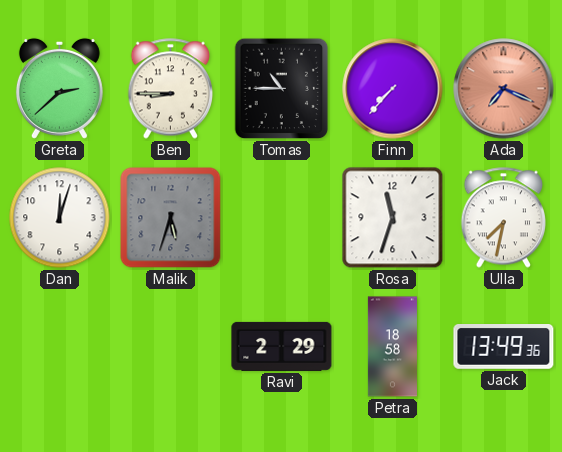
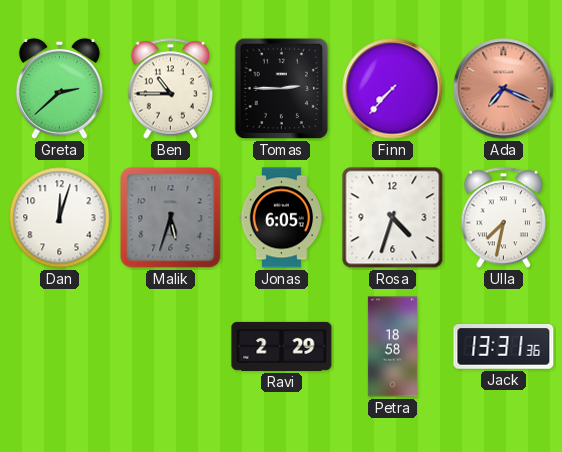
Ben: 8:45 -> 10:45
Tomas: 10:45 -> 2:45
Jonas: none -> 6:05
Rosa: 11:33 -> 4:33
Jack: 13:49 -> 13:31
